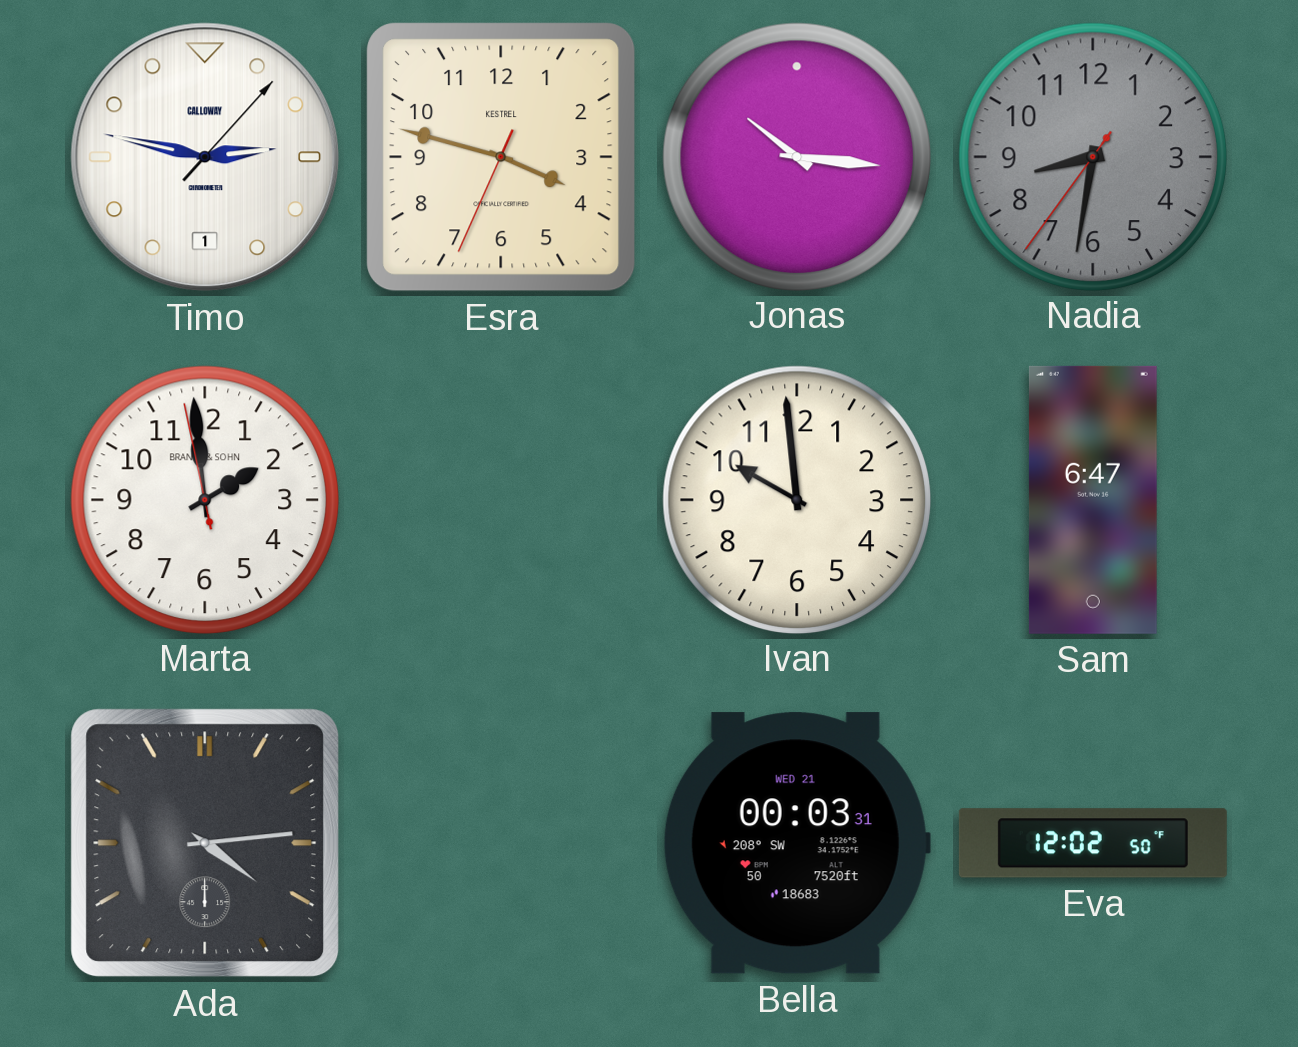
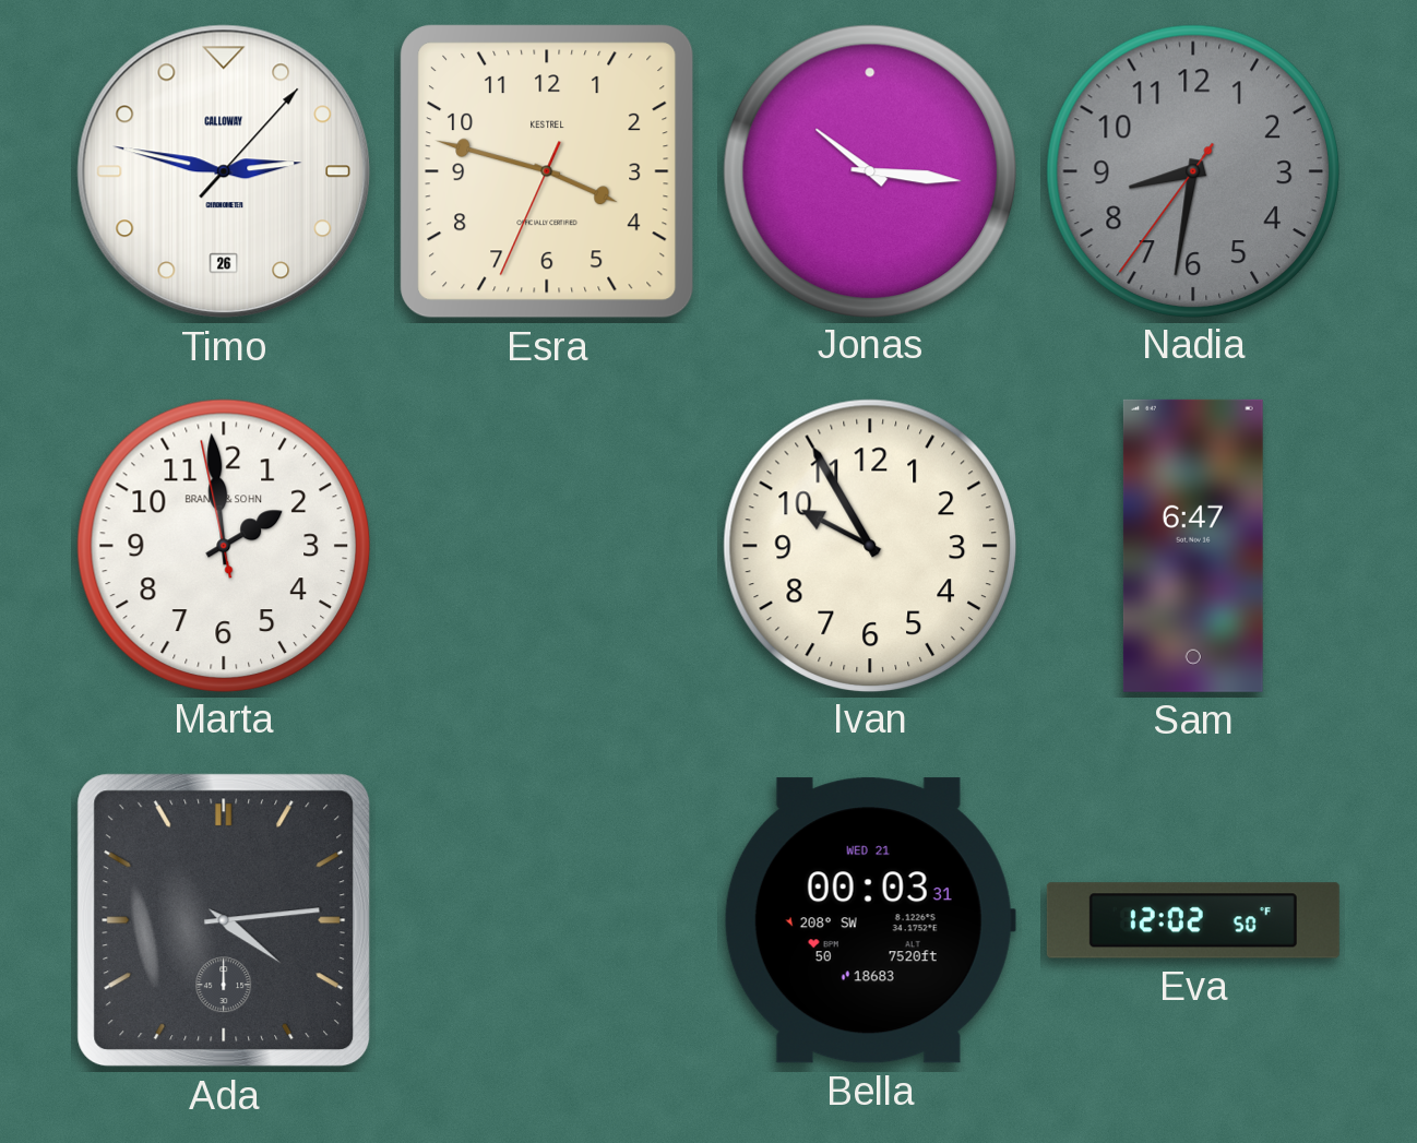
Timo date: 1 -> 26
Ivan: 9:59 -> 9:55
